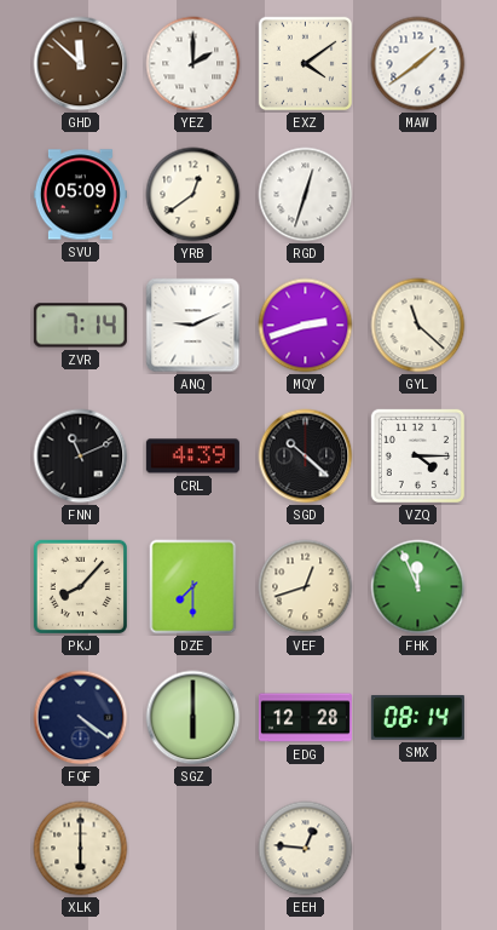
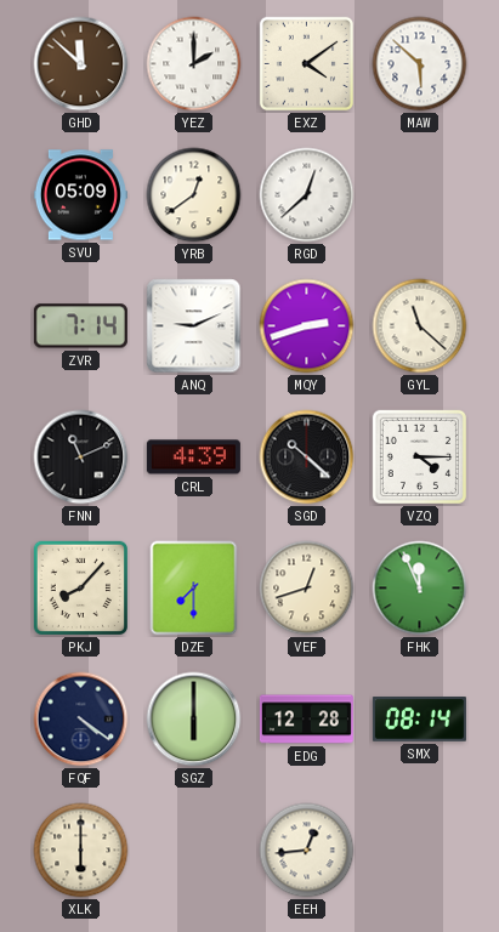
MAW: 1:39 -> 5:52
RGD: 12:33 -> 12:38
EEH: 12:46 -> 12:44
